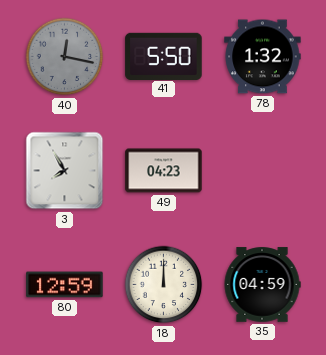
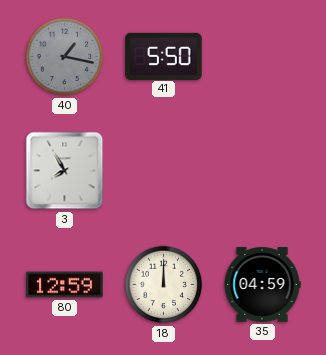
40: 12:17 -> 1:17
78: 1:32 -> none
49: 04:23 -> none
